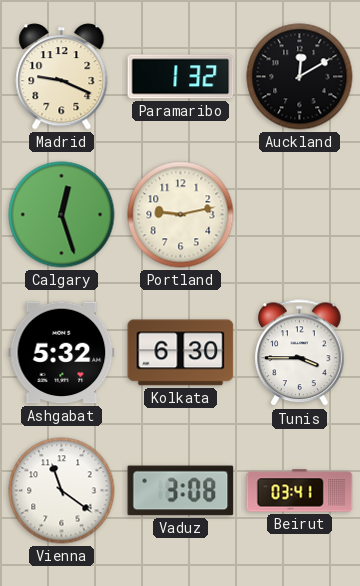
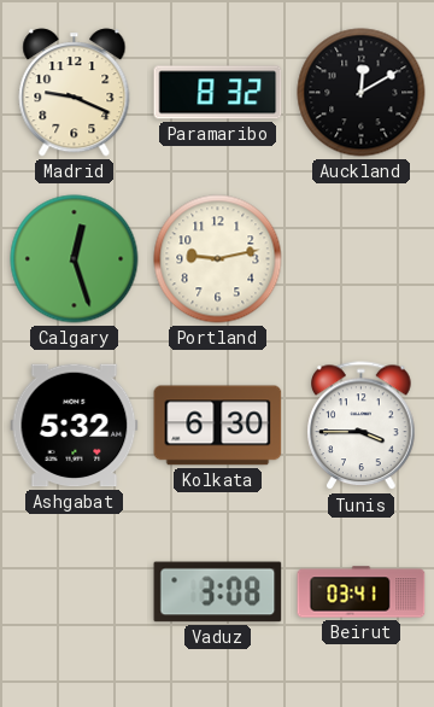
Paramaribo: 1:32 -> 8:32
Vienna: 11:21 -> none
